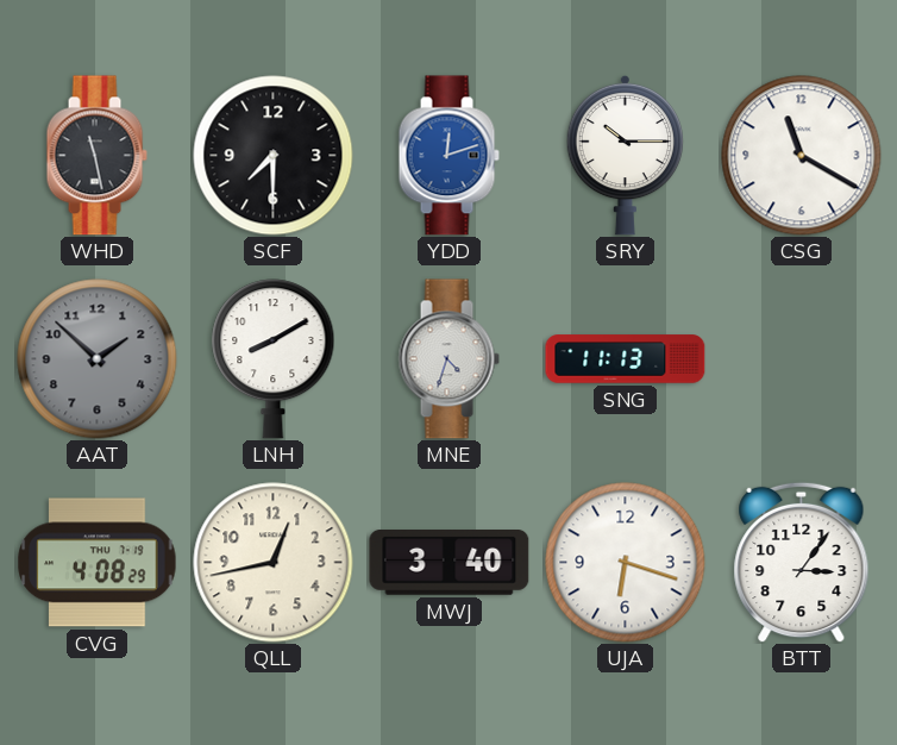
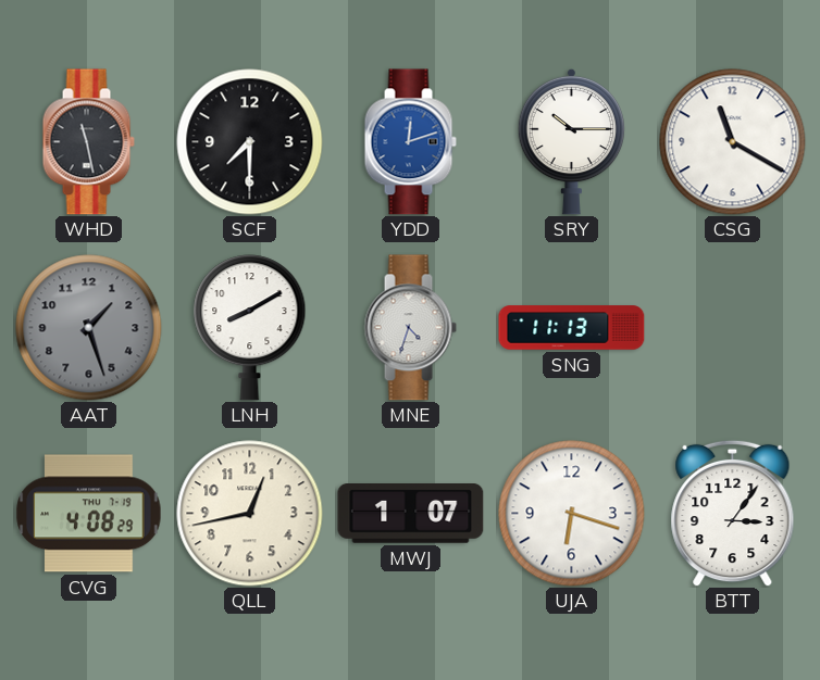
AAT: 1:52 -> 1:27
MWJ: 3:40 -> 1:07
